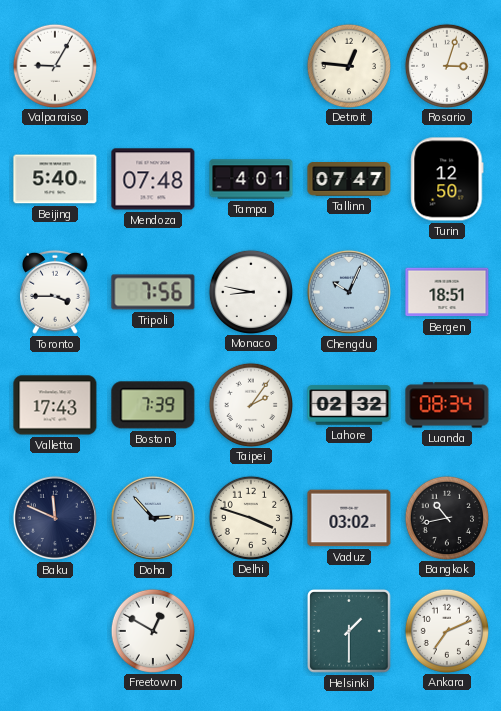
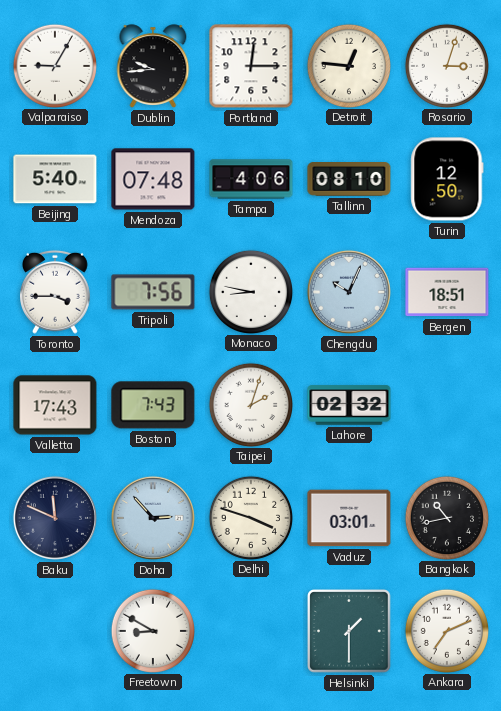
Dublin: none -> 9:44
Portland: none -> 12:15
Tampa: 4:01 -> 4:06
Tallinn: 07:47 -> 08:10
Boston: 7:39 -> 7:43
Taipei: 2:06 -> 2:03
Luanda: 08:34 -> none
Vaduz: 03:02 -> 03:01
Freetown: 12:50 -> 8:50
